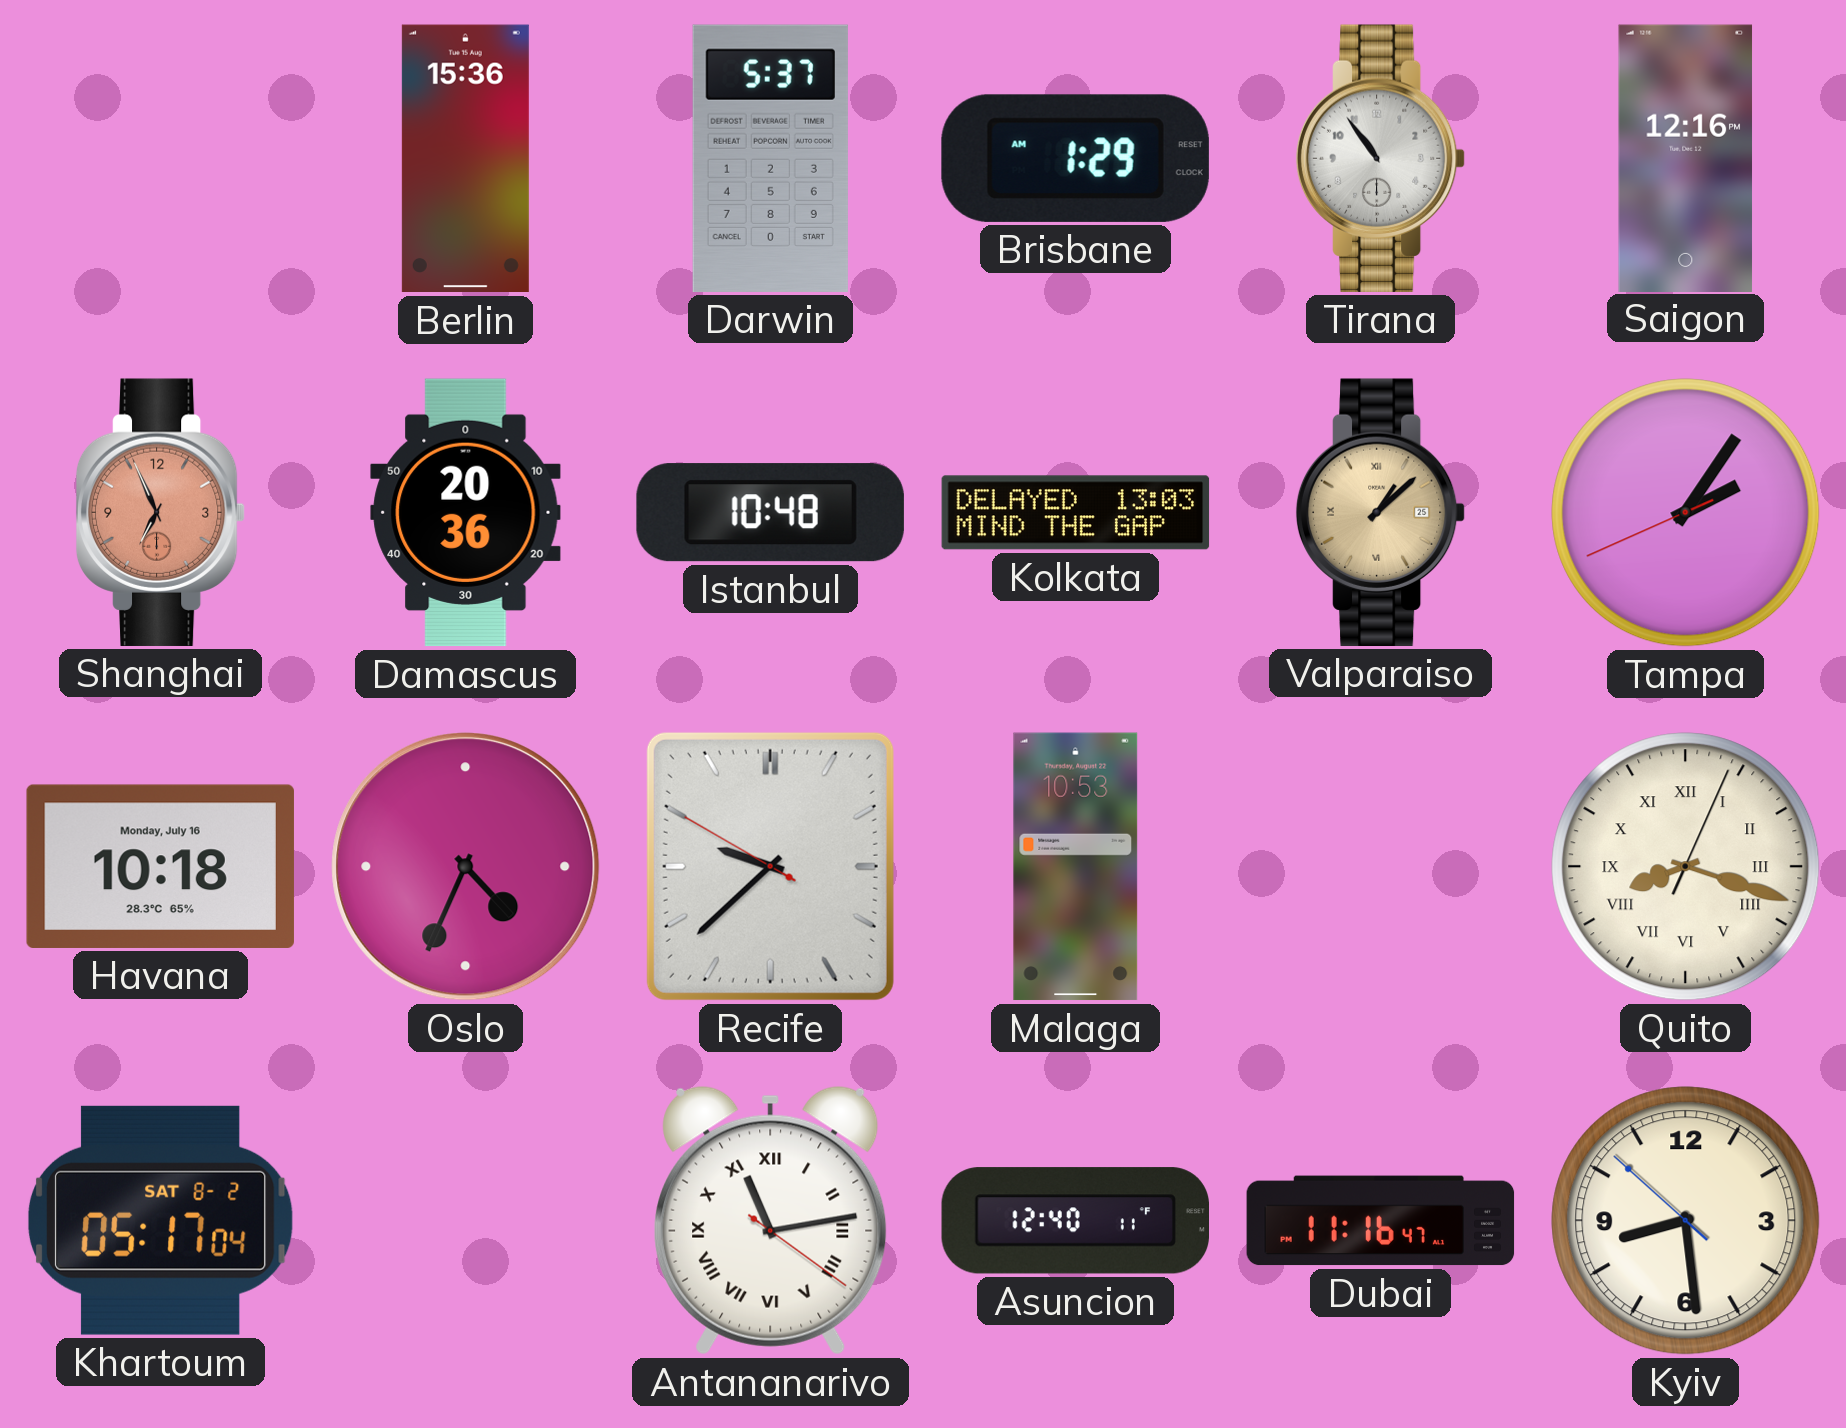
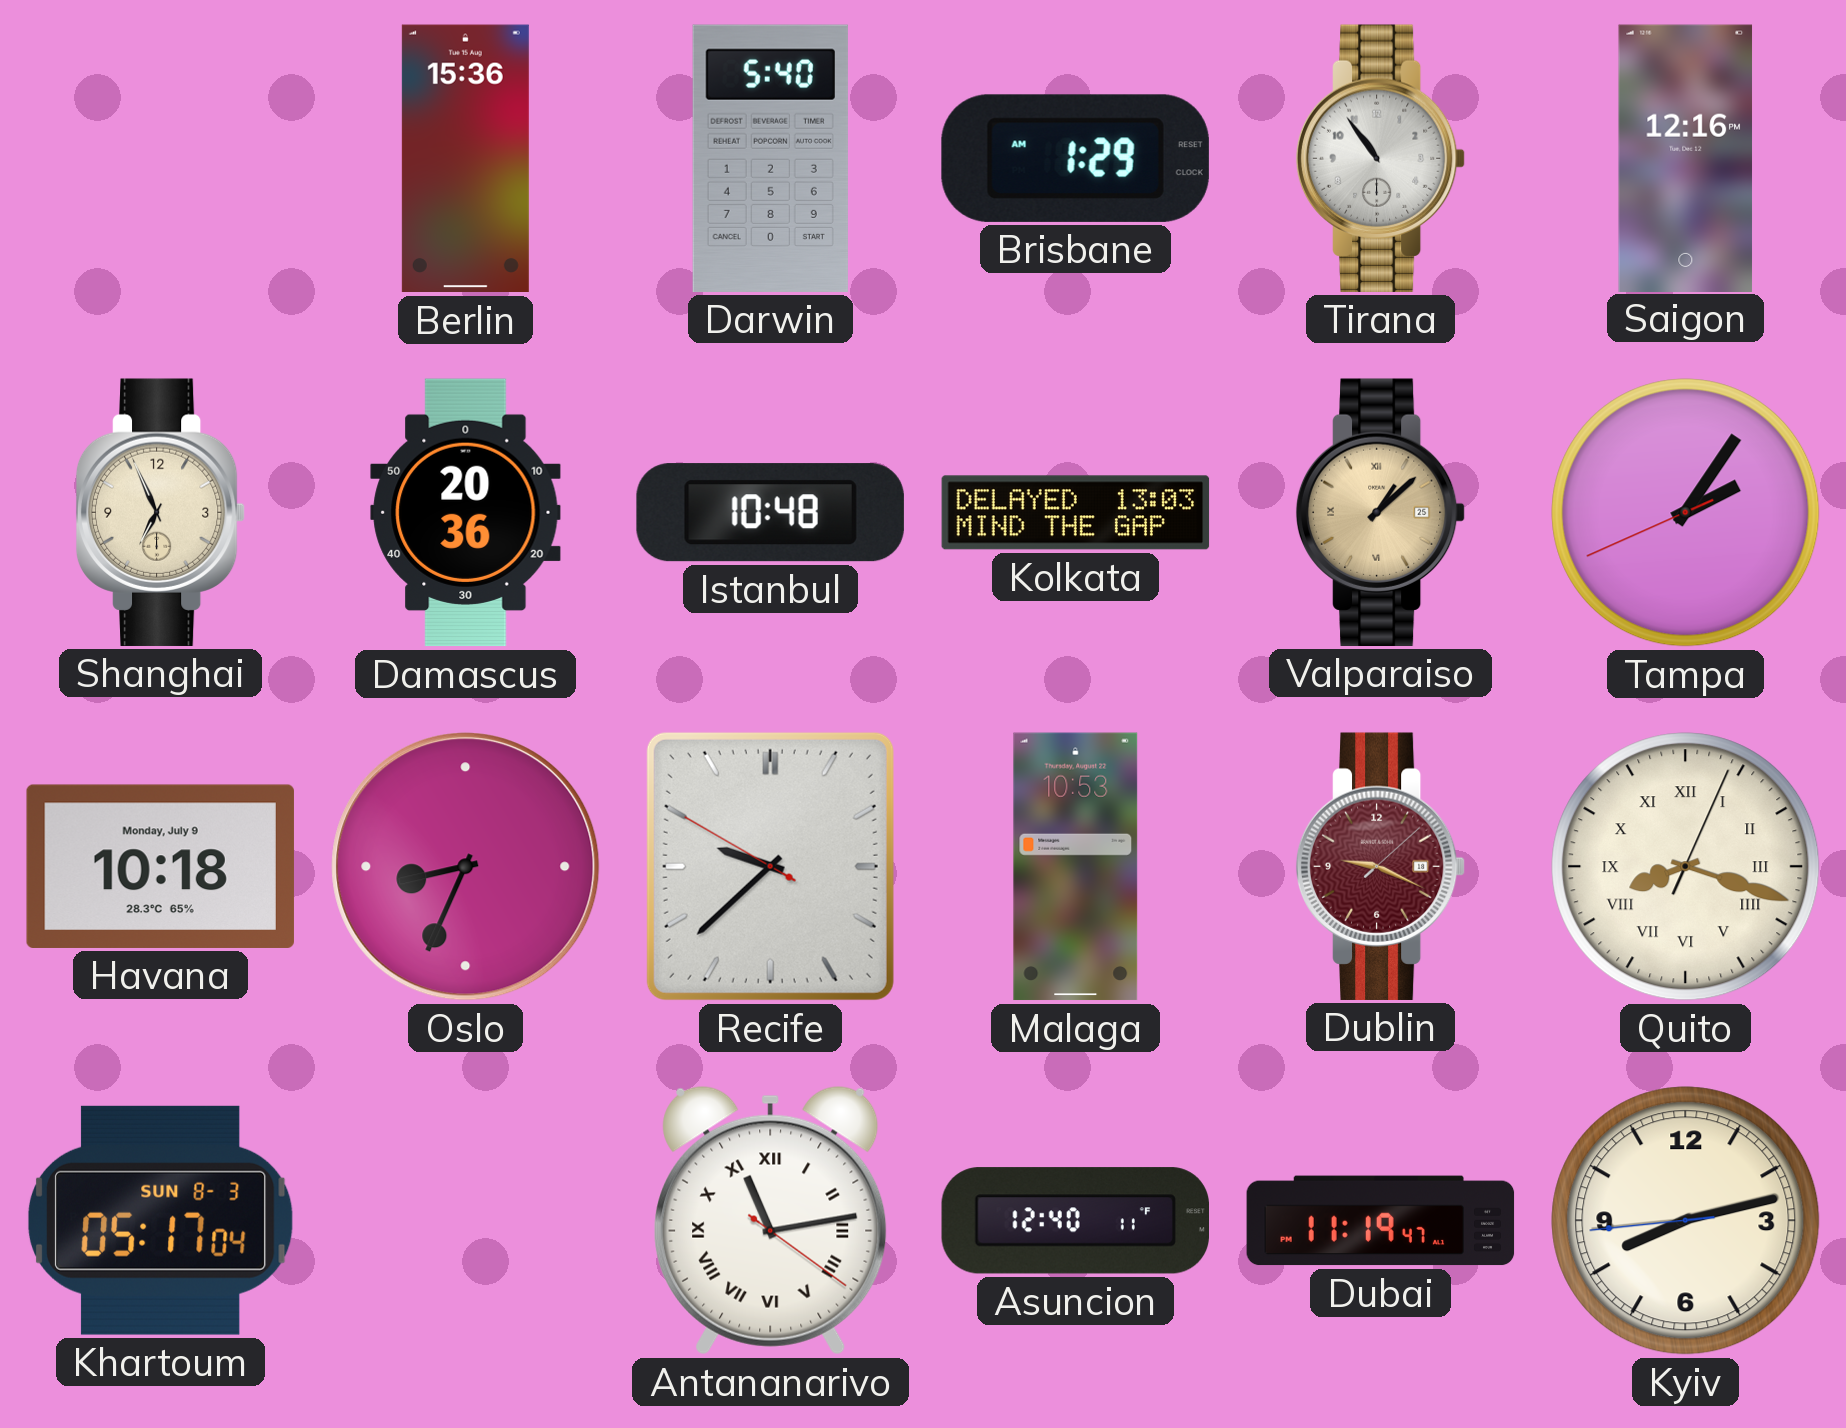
Darwin: 5:37 -> 5:40
Shanghai dial: salmon -> cream
Havana date: Monday, July 16 -> Monday, July 9
Oslo: 4:34 -> 8:34
Dublin: none -> 9:19
Khartoum date: SAT 8-2 -> SUN 8-3
Dubai: 11:16 -> 11:19
Kyiv: 8:28 -> 8:12
